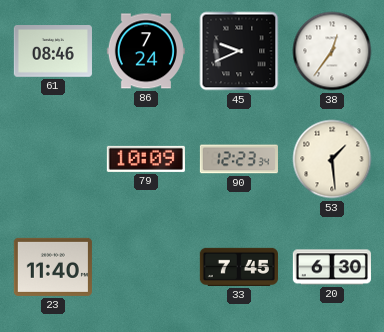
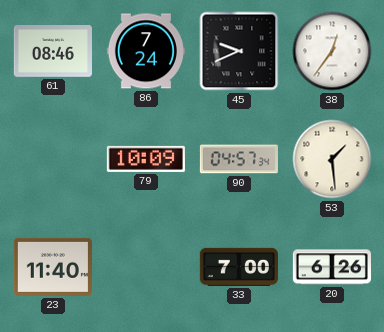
90: 12:23 -> 04:57
33: 7:45 -> 7:00
20: 6:30 -> 6:26
